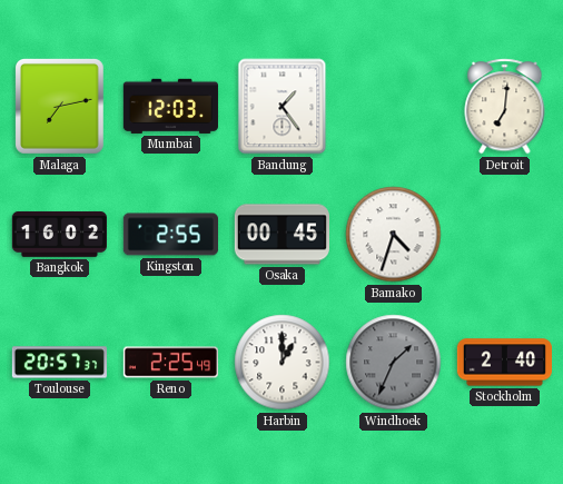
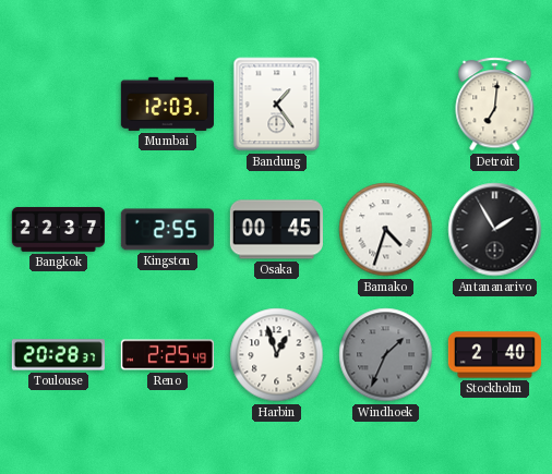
Malaga: 7:13 -> none
Bangkok: 16:02 -> 22:37
Antananarivo: none -> 1:55
Toulouse: 20:57 -> 20:28
Harbin: 1:00 -> 12:57
